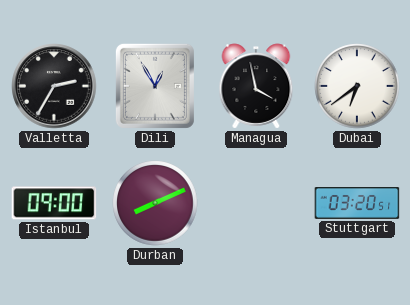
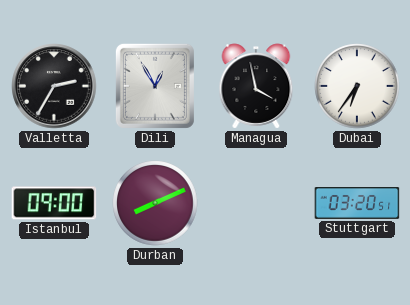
Dubai: 6:39 -> 6:36
